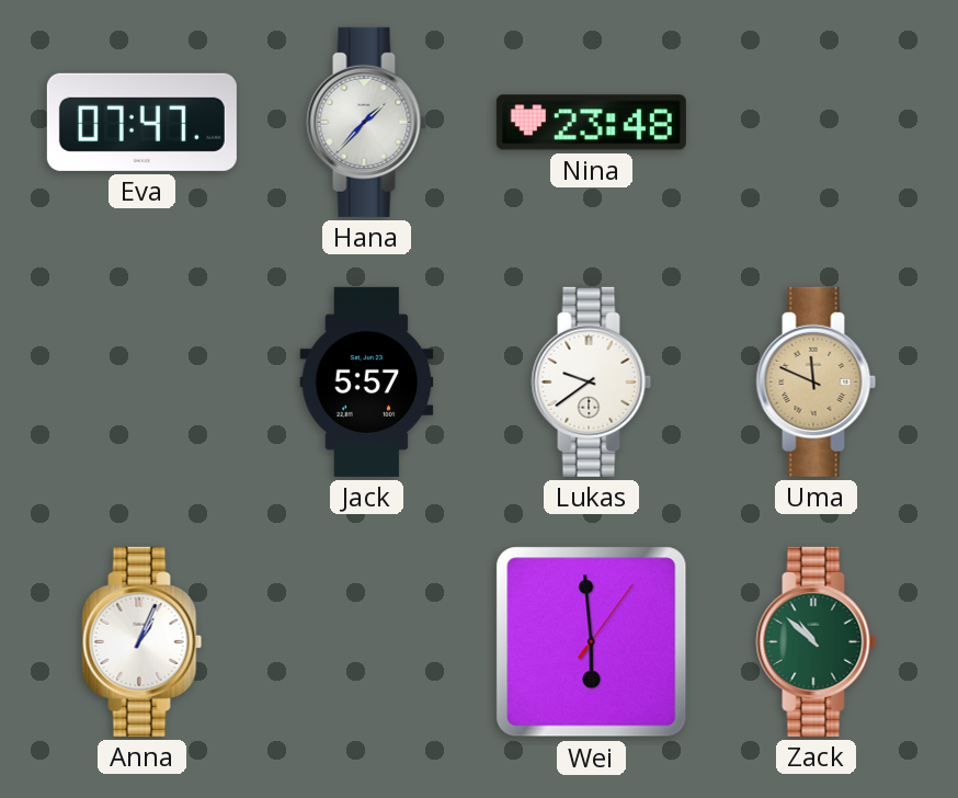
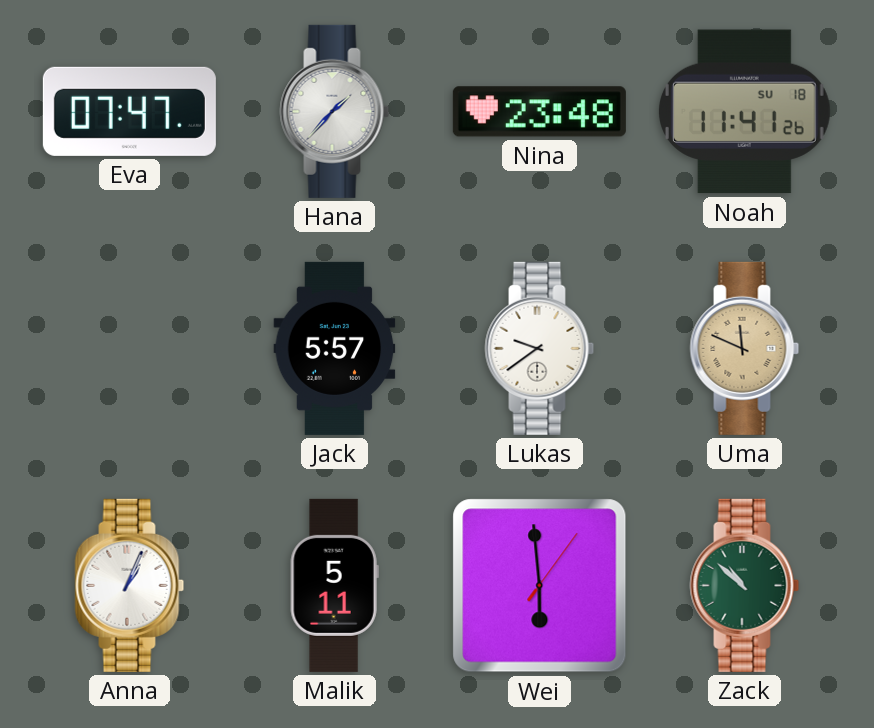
Noah: none -> 11:41
Malik: none -> 5:11
